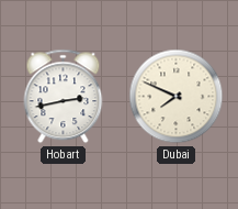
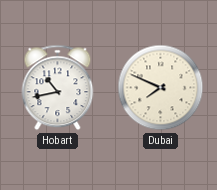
Hobart: 2:43 -> 10:43
